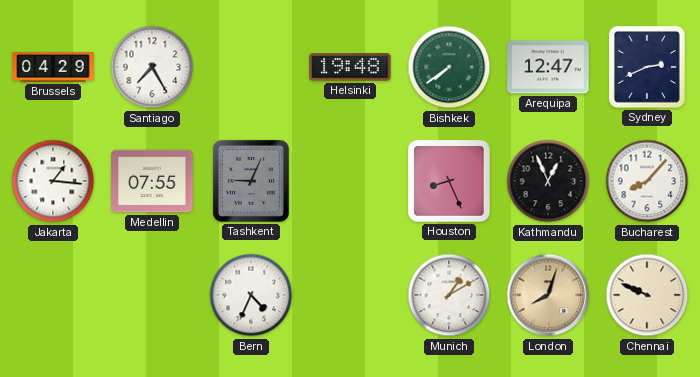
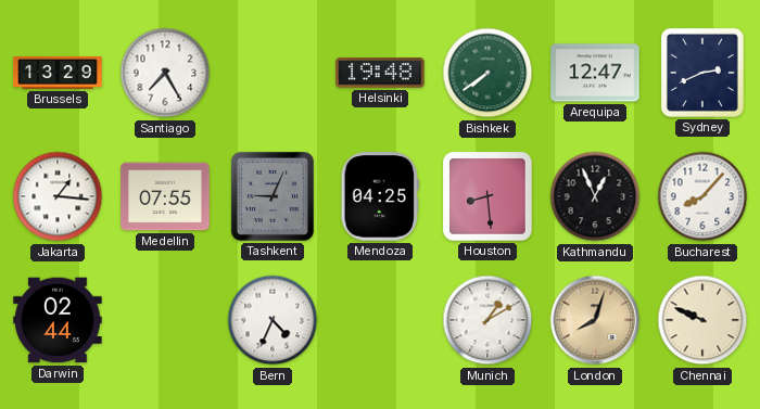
Brussels: 04:29 -> 13:29
Mendoza: none -> 04:25
Houston: 8:26 -> 8:29
Darwin: none -> 02:44
